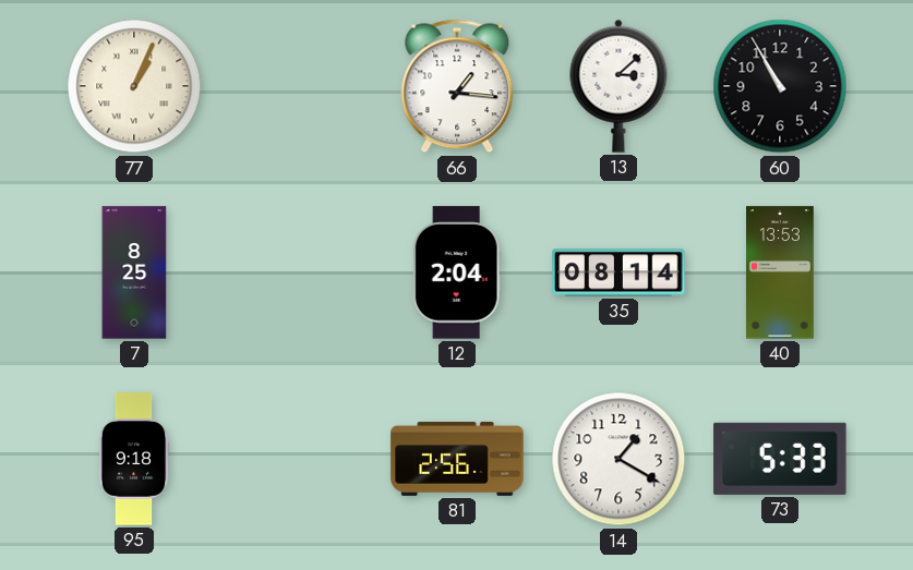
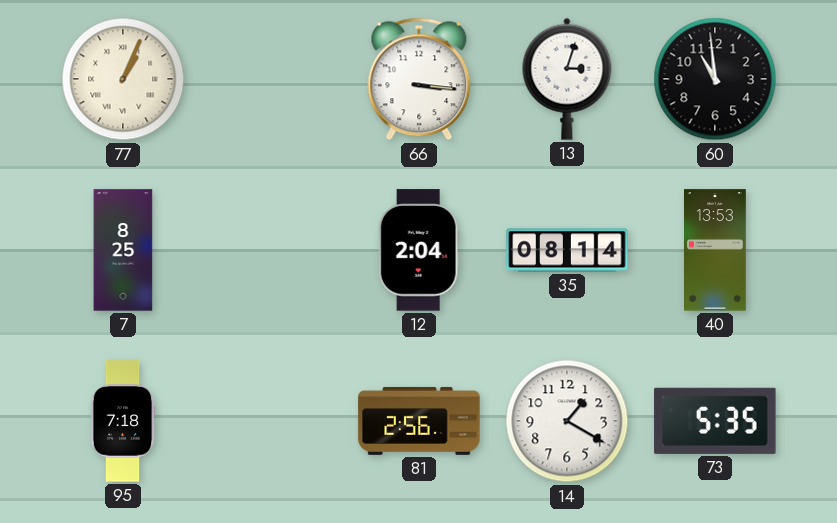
66: 1:16 -> 3:16
13: 3:08 -> 3:03
60: 10:55 -> 10:59
95: 9:18 -> 7:18
73: 5:33 -> 5:35
